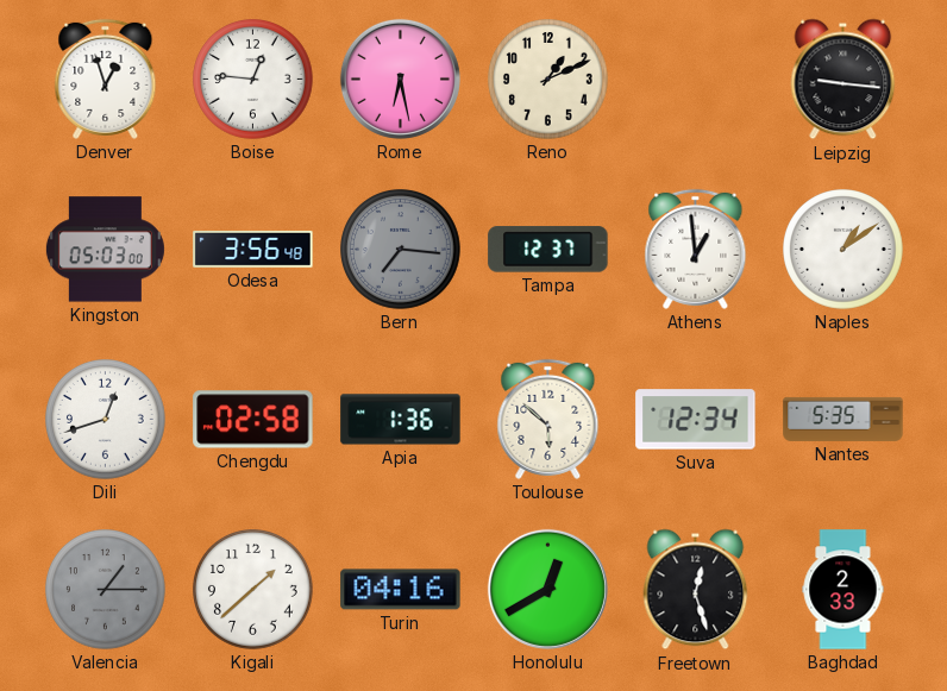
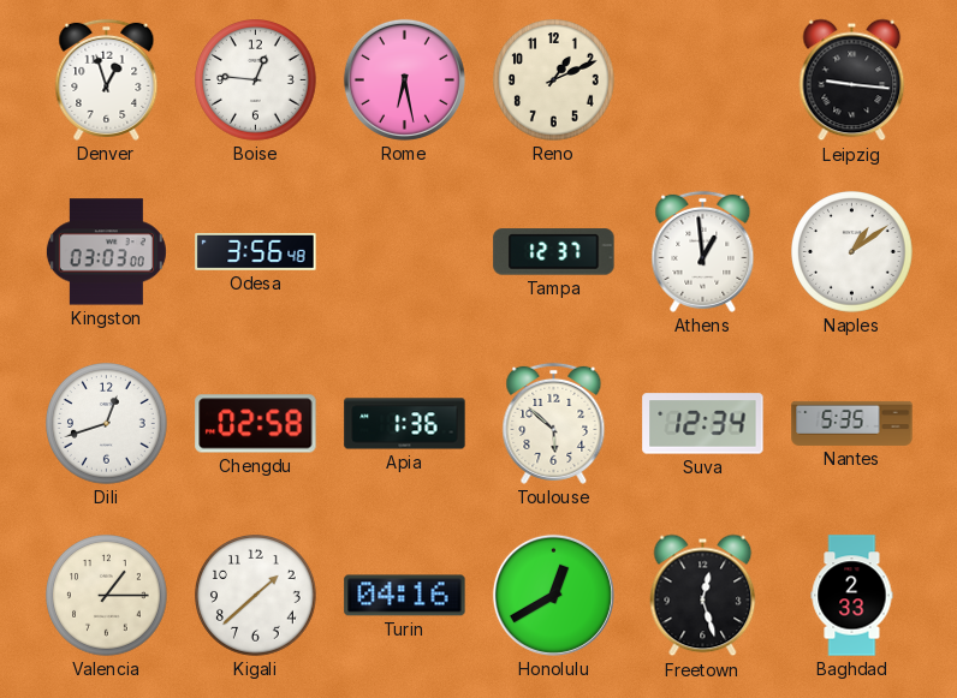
Kingston: 05:03 -> 03:03
Bern: 7:16 -> none
Valencia dial: grey -> cream
